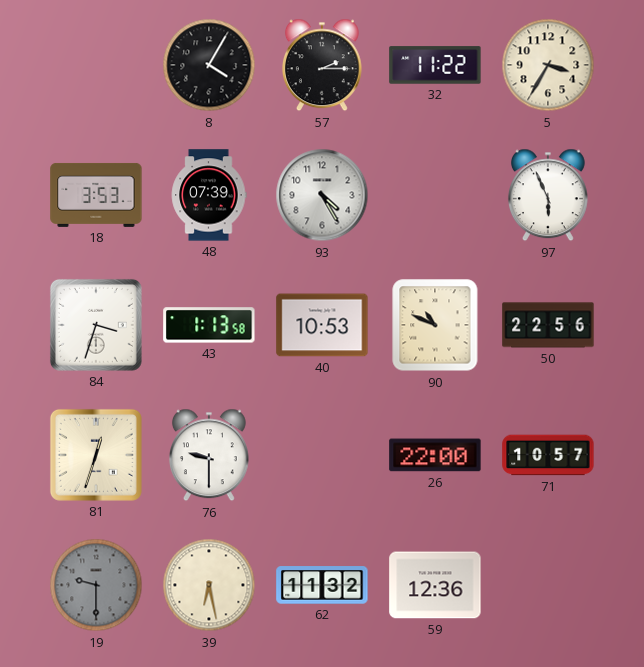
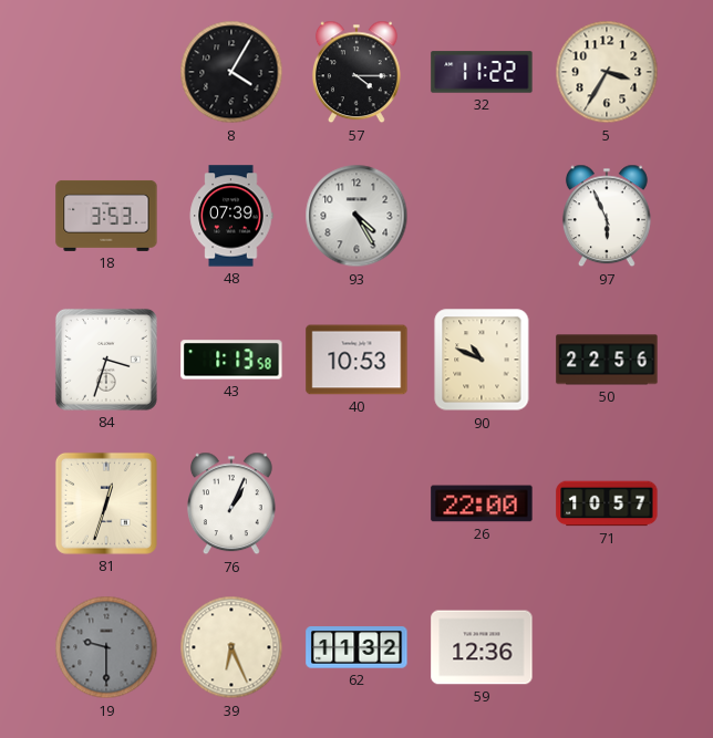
57: 2:15 -> 4:15
76: 9:30 -> 1:04
39: 6:28 -> 6:26
